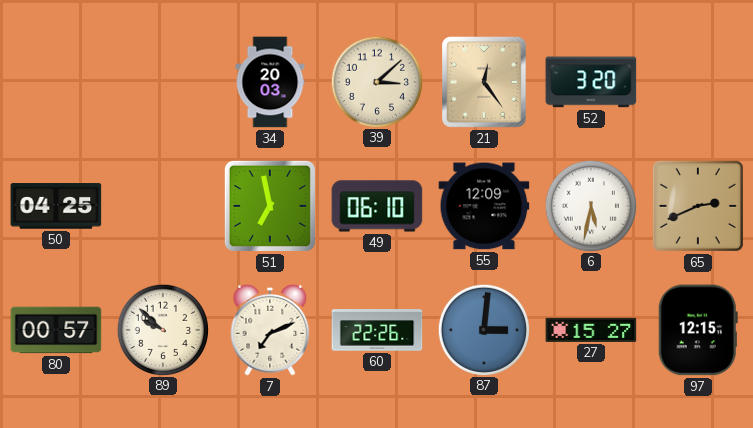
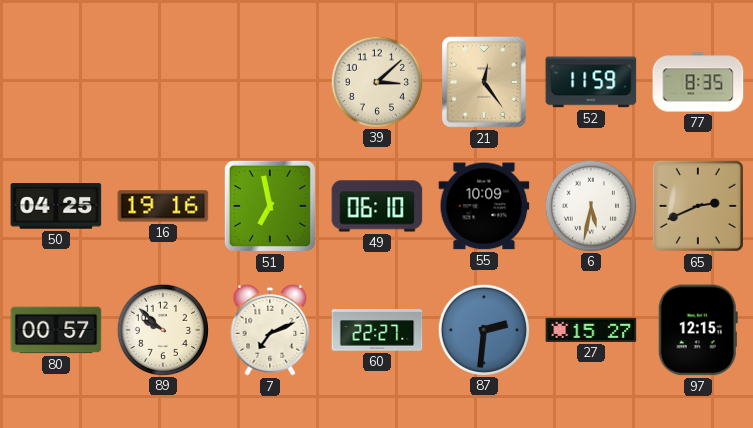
34: 20:03 -> none
52: 3:20 -> 11:59
77: none -> 8:35
16: none -> 19:16
55: 12:09 -> 10:09
60: 22:26 -> 22:27
87: 3:01 -> 2:31
